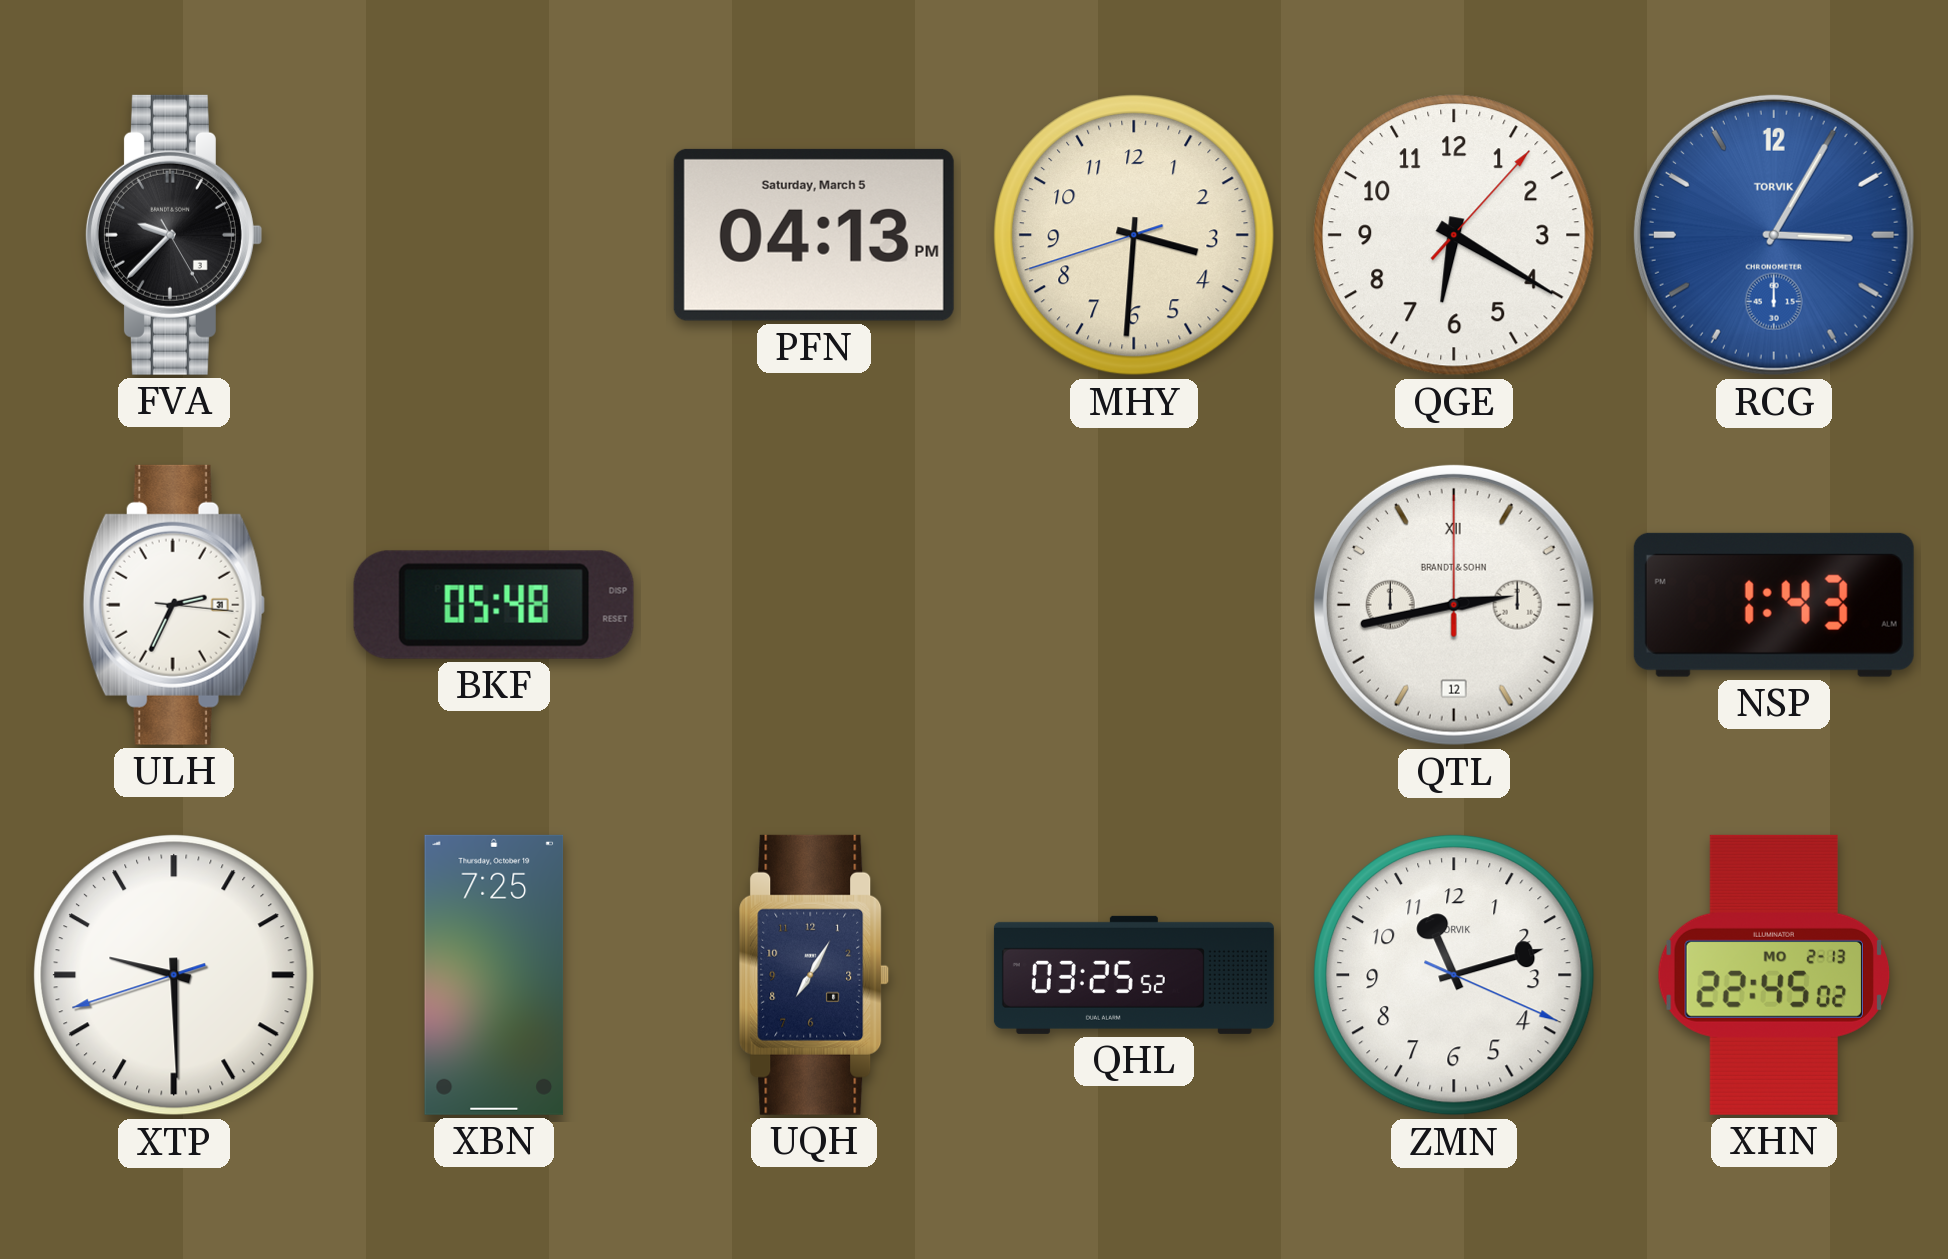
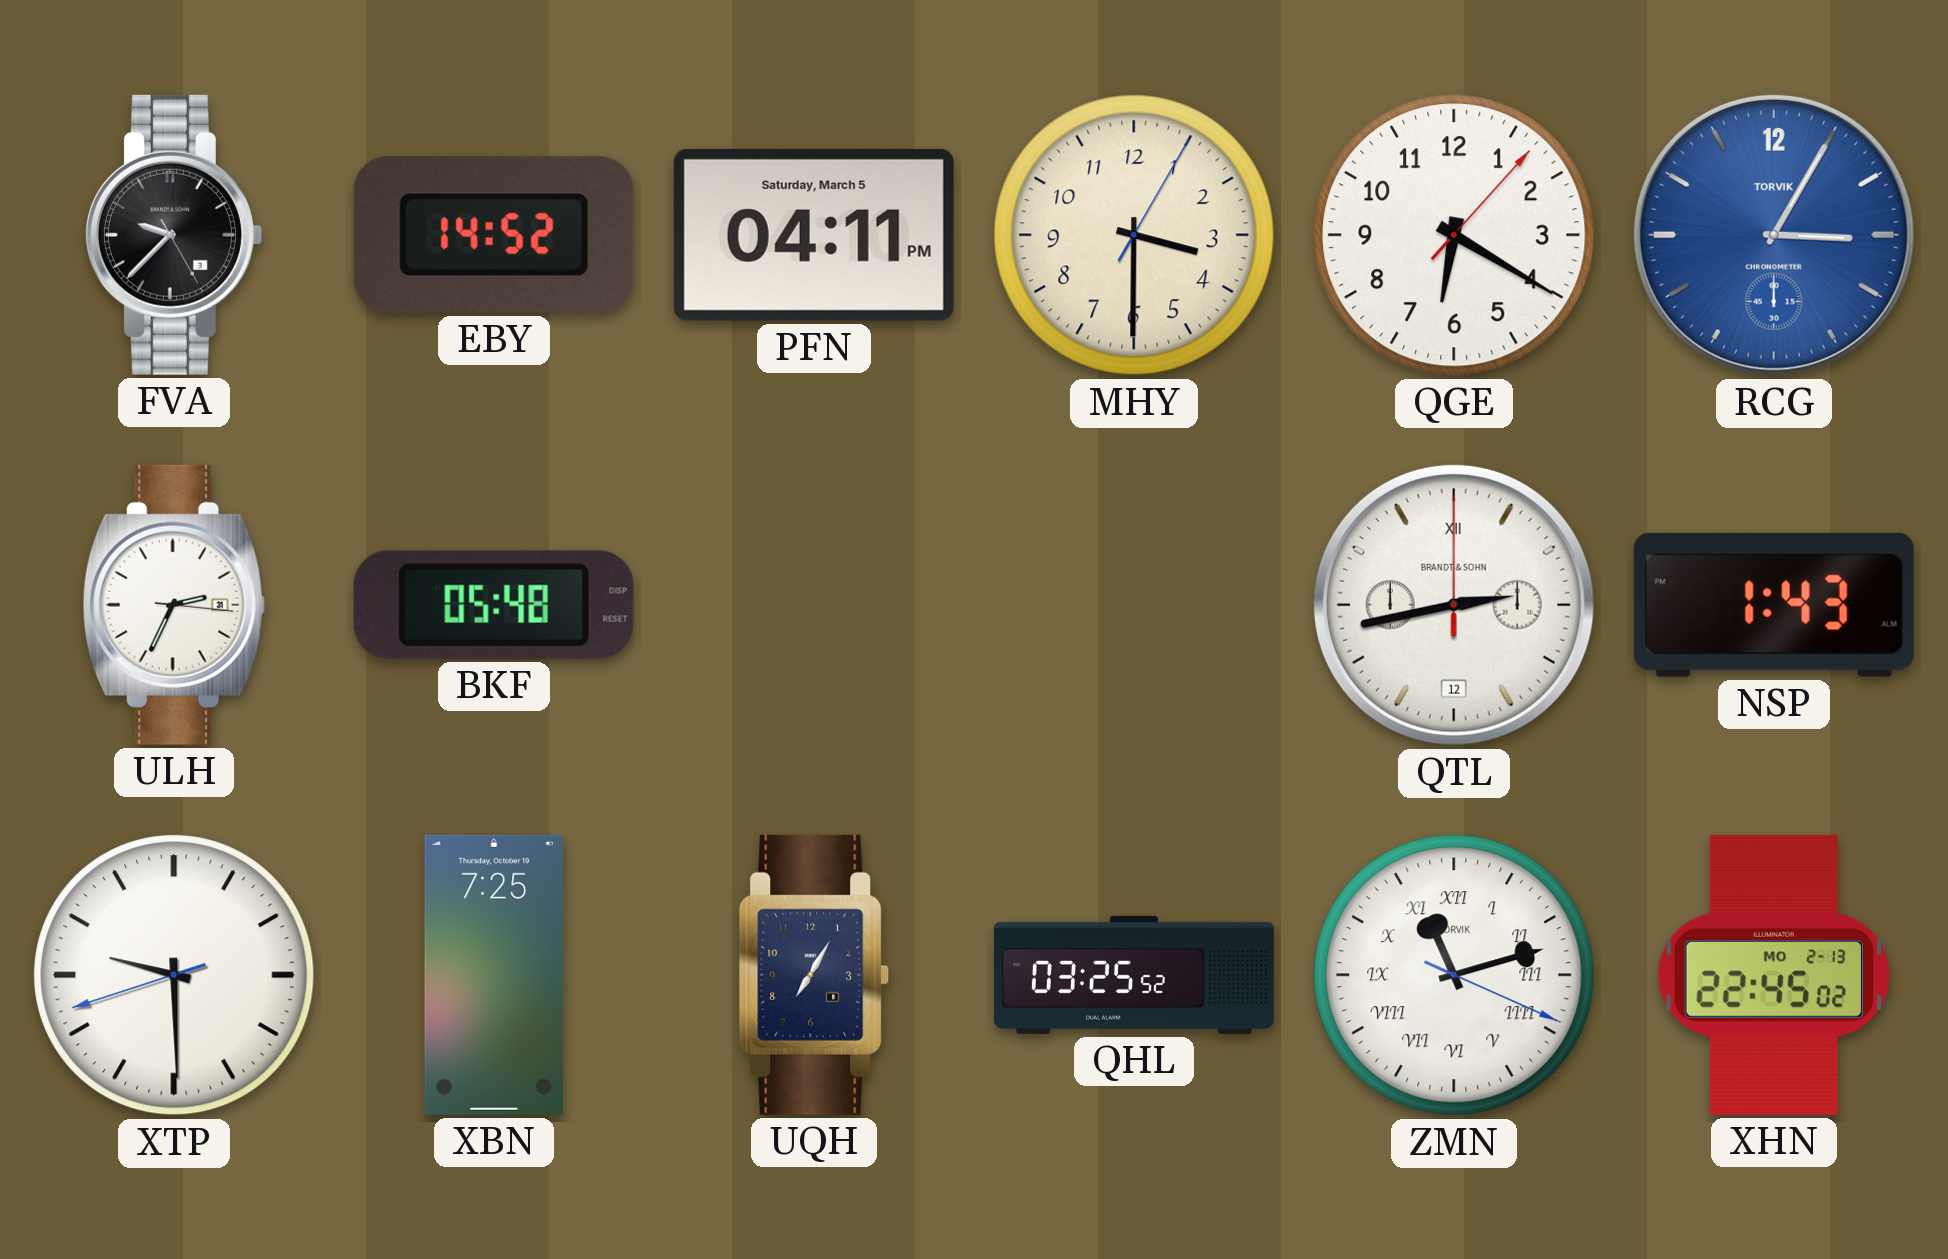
EBY: none -> 14:52
PFN: 04:13 -> 04:11
MHY: 3:30:42 -> 3:30:05
ZMN numerals: Arabic -> Roman
